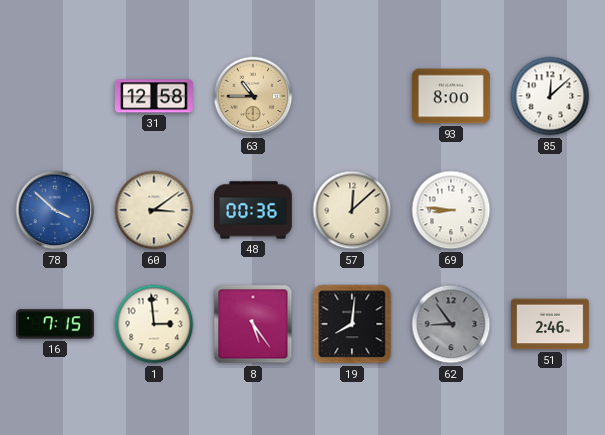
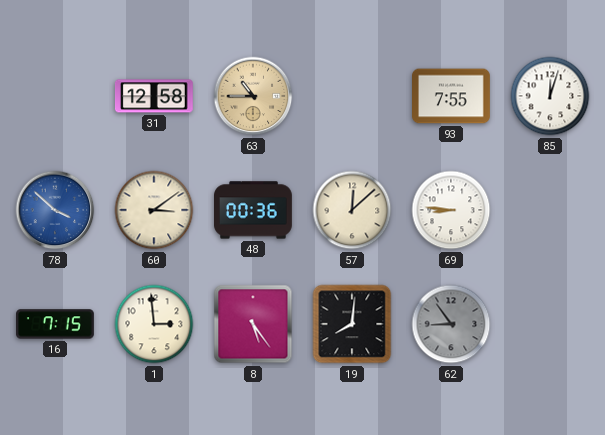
93: 8:00 -> 7:55
85: 12:08 -> 12:03
51: 2:46 -> none
